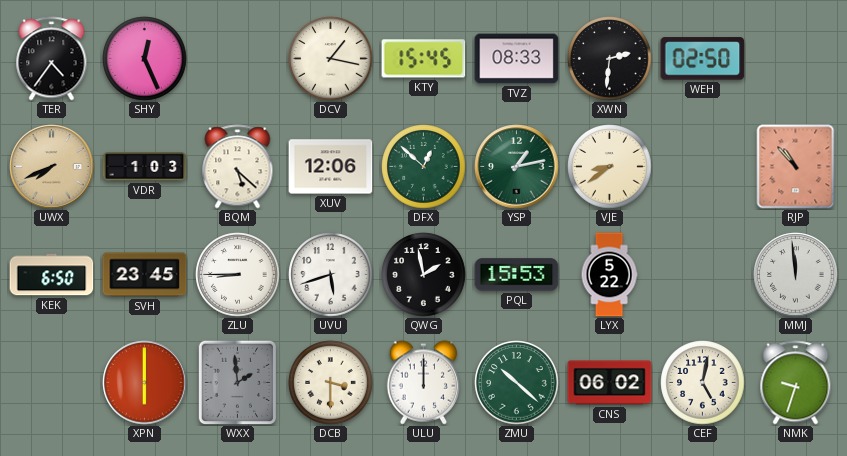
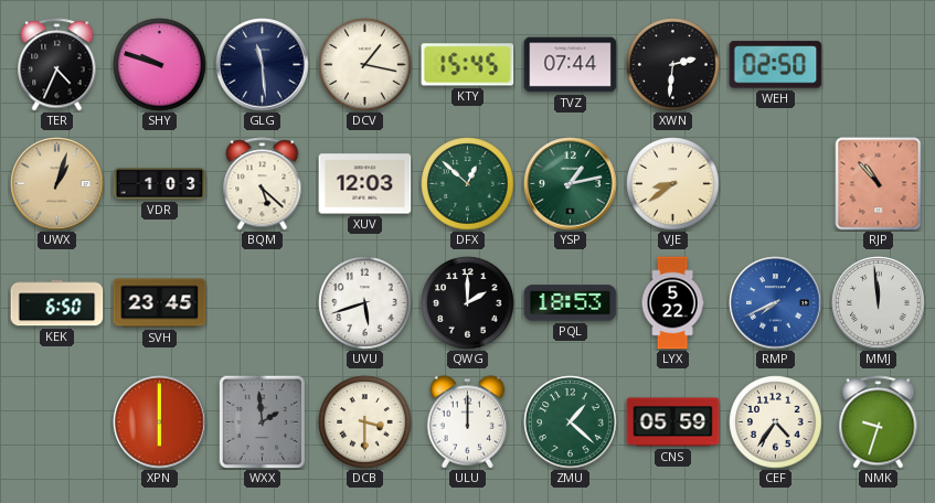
TER: 4:36 -> 4:34
SHY: 12:26 -> 9:48
GLG: none -> 11:29
TVZ: 08:33 -> 07:44
UWX: 7:41 -> 1:03
XUV: 12:06 -> 12:03
ZLU: 8:45 -> none
QWG: 1:58 -> 2:00
PQL: 15:53 -> 18:53
RMP: none -> 7:41
ZMU: 10:22 -> 1:22
CNS: 06:02 -> 05:59
CEF: 5:02 -> 4:36
